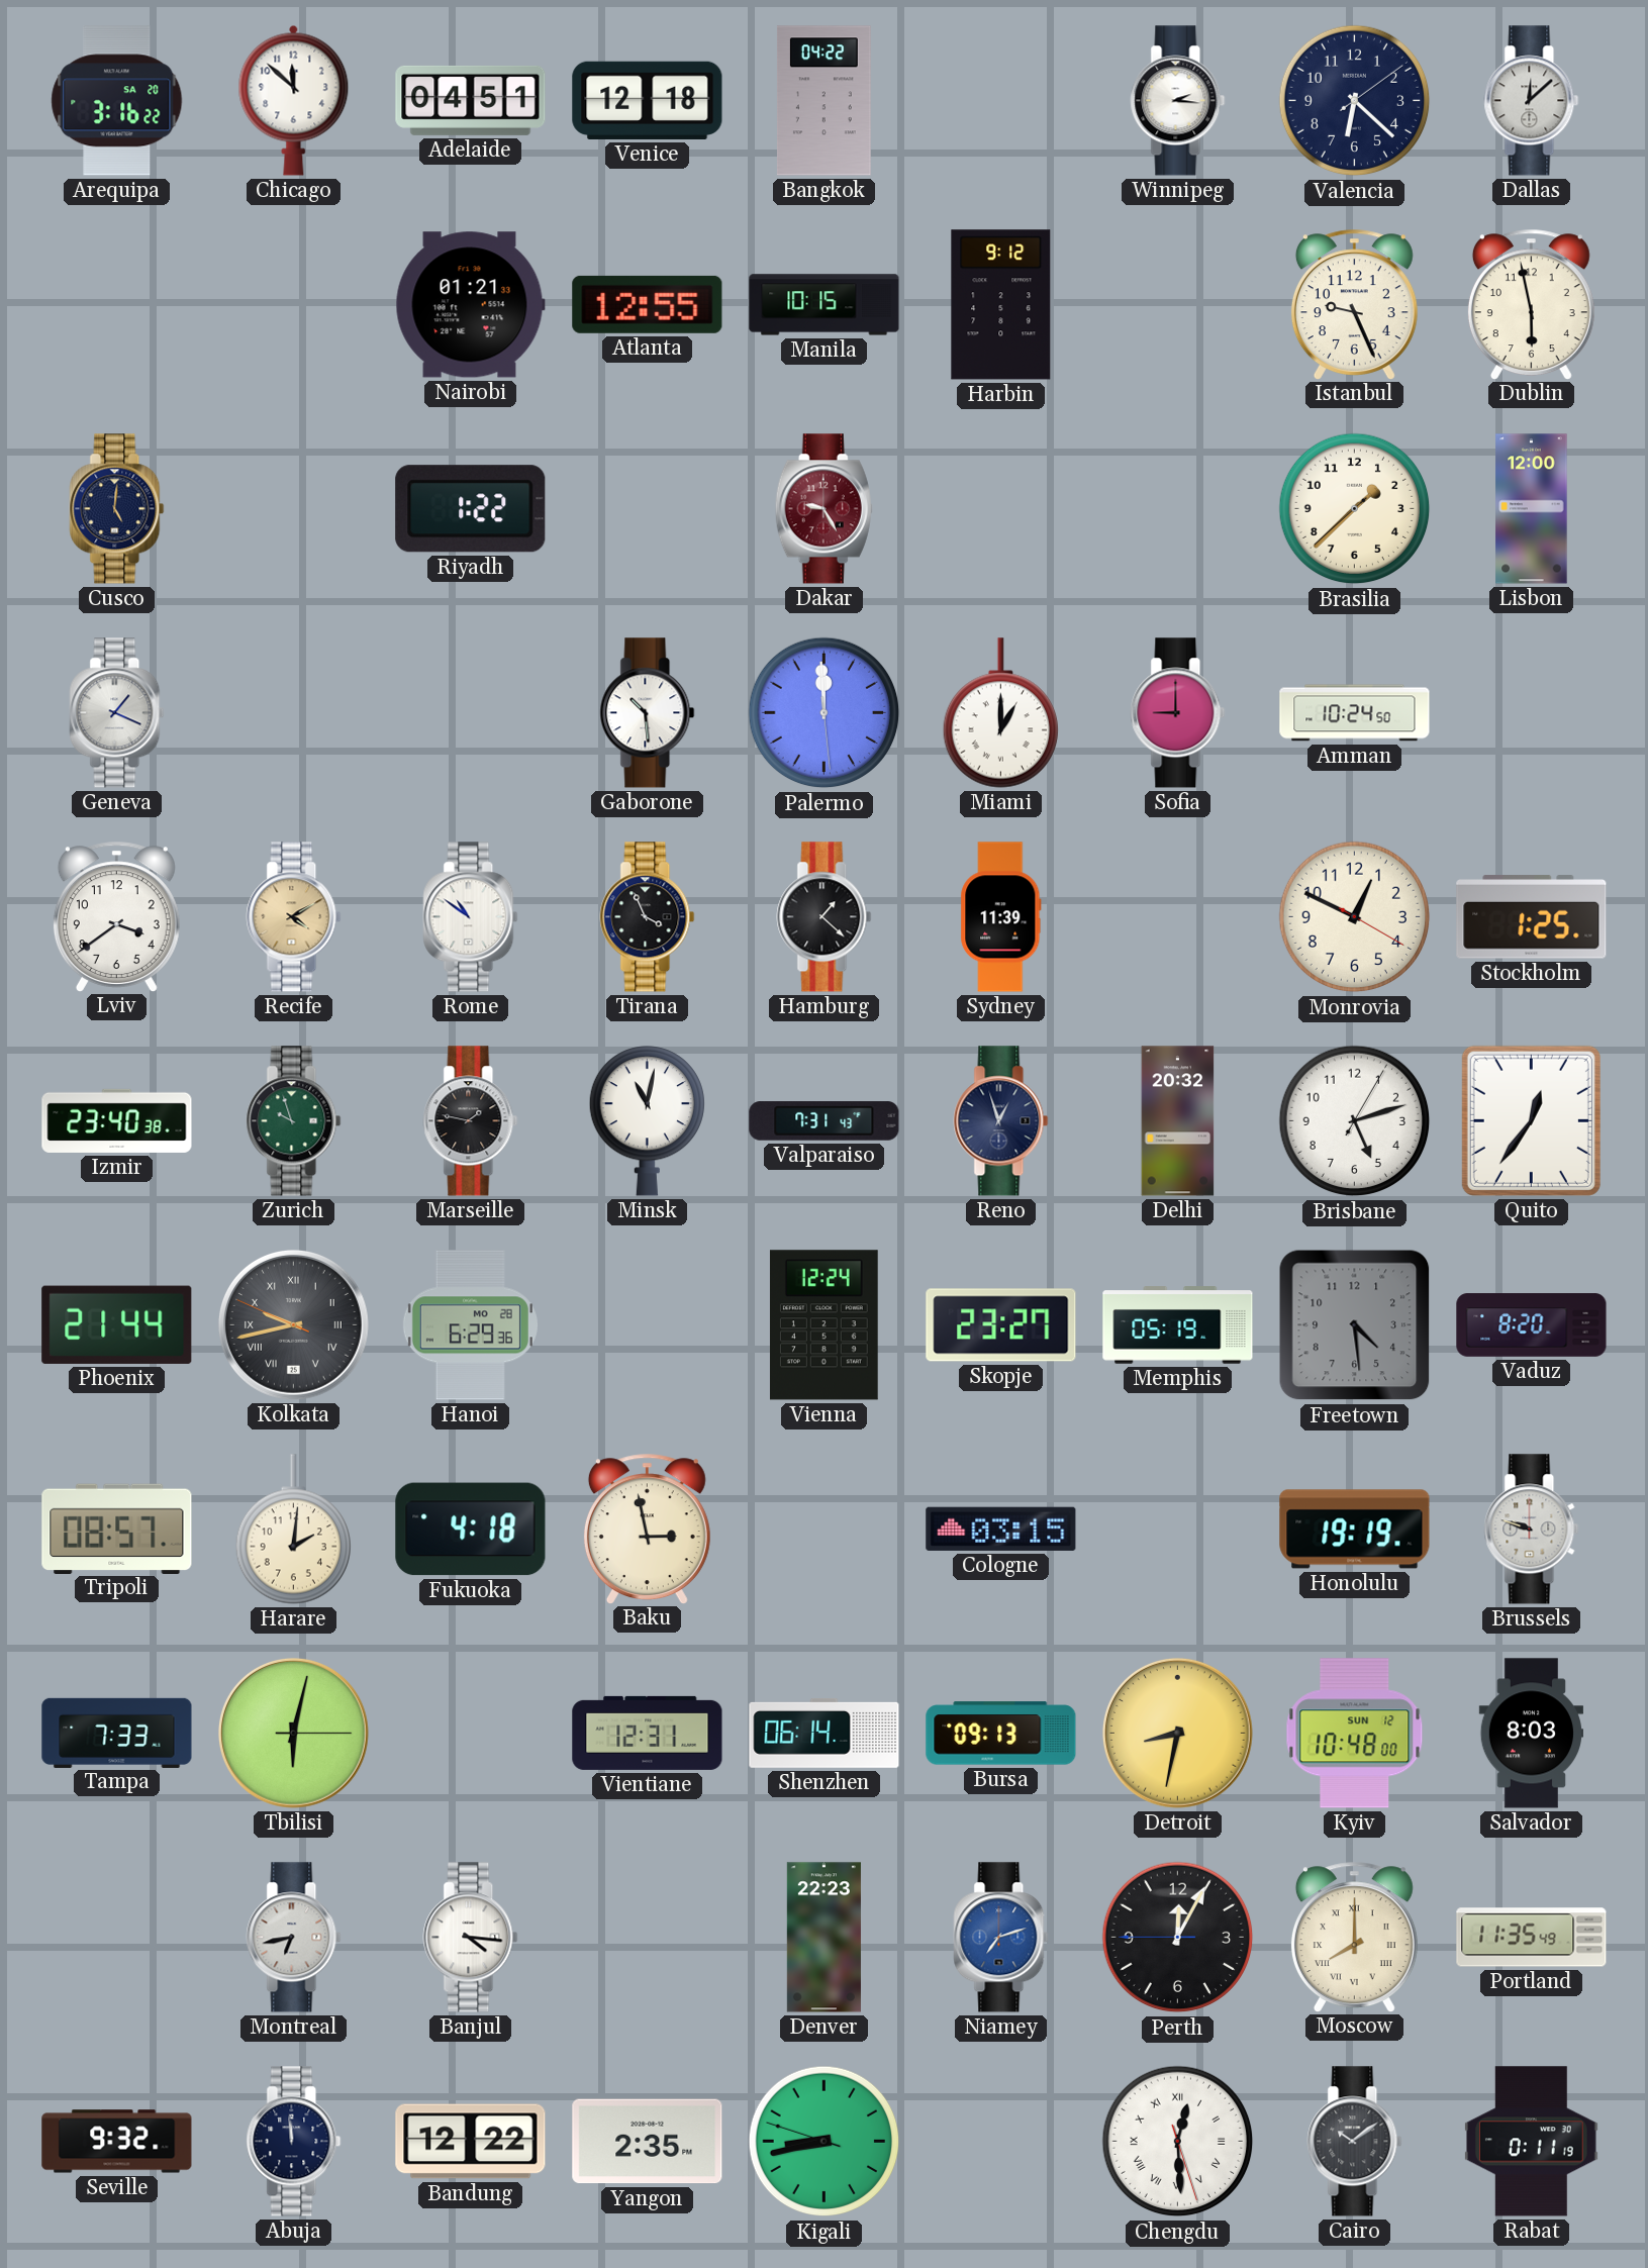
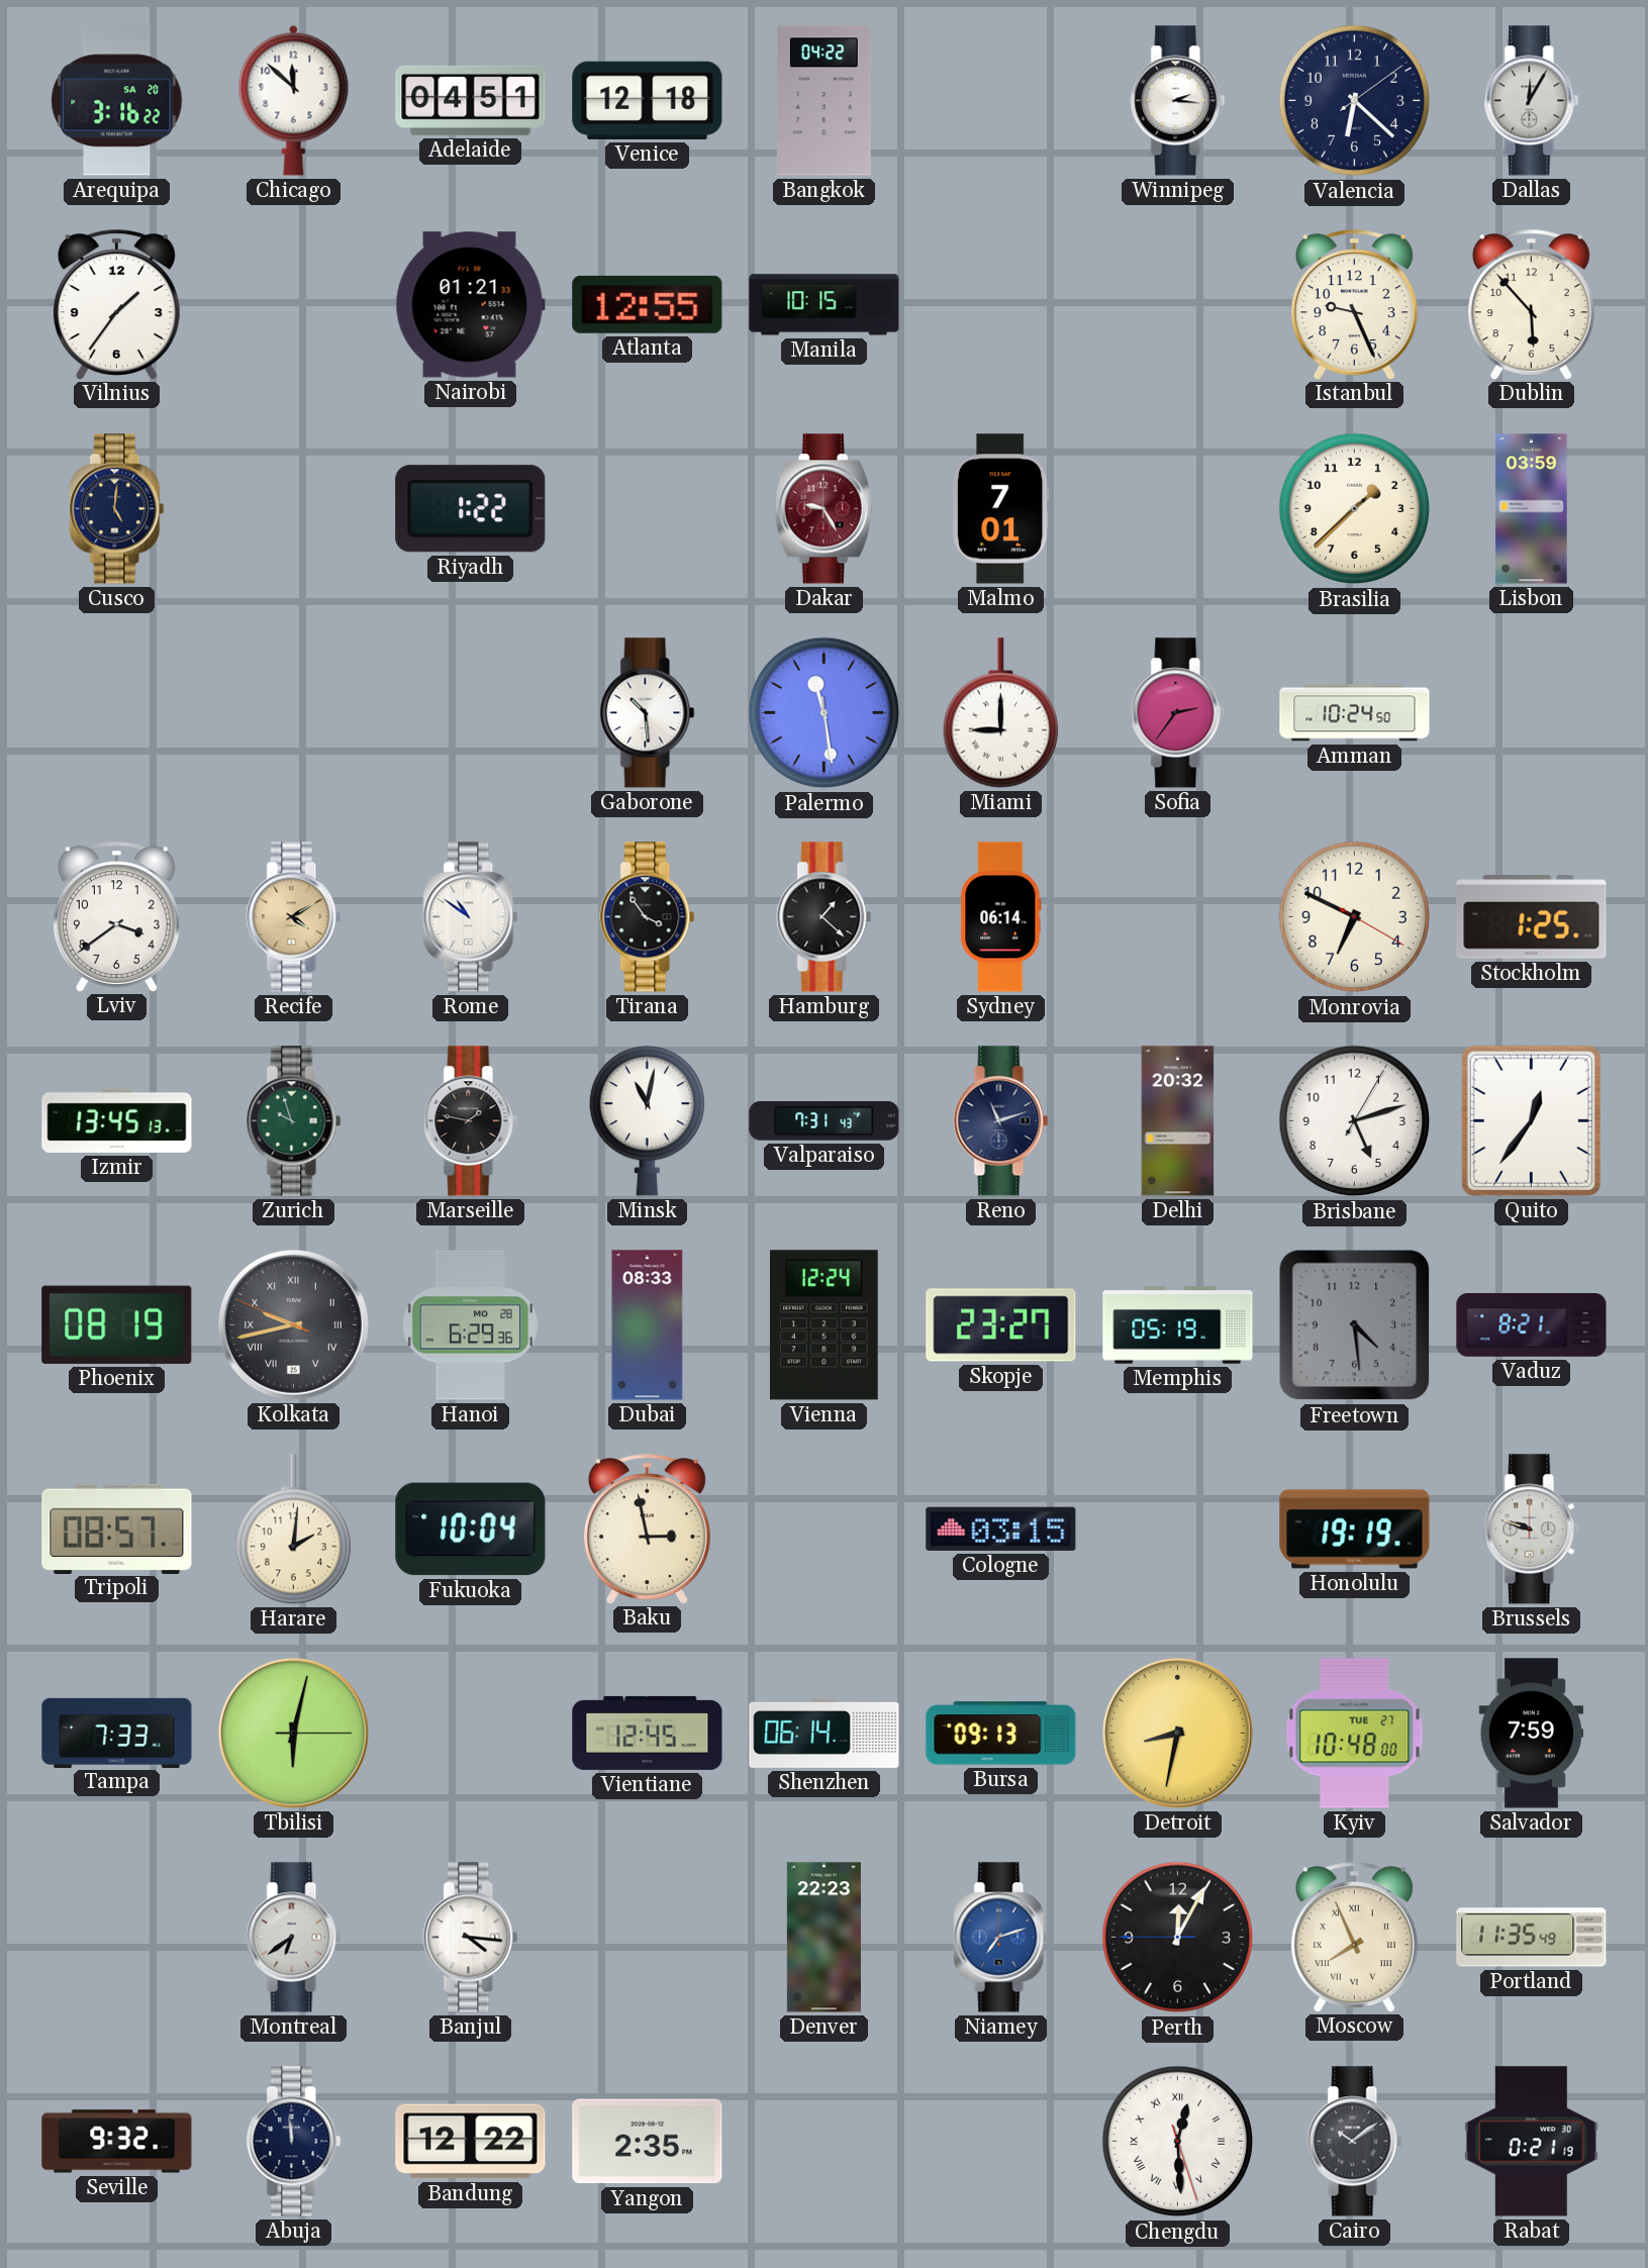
Dallas: 12:08 -> 12:05
Vilnius: none -> 1:36
Harbin: 9:12 -> none
Dublin: 5:58 -> 5:53
Malmo: none -> 7:01
Lisbon: 12:00 -> 03:59
Geneva: 1:19 -> none
Palermo: 11:59 -> 11:28
Miami: 1:00 -> 9:00
Sofia: 9:00 -> 2:36
Tirana: 3:56 -> 3:54
Sydney: 11:39 -> 06:14
Monrovia: 12:49 -> 6:49
Izmir: 23:40 -> 13:45
Reno: 12:57 -> 11:12
Phoenix: 21:44 -> 08:19
Dubai: none -> 08:33
Vaduz: 8:20 -> 8:21
Fukuoka: 4:18 -> 10:04
Vientiane: 12:31 -> 12:45
Kyiv date: SUN 12 -> TUE 27
Salvador: 8:03 -> 7:59
Montreal: 6:43 -> 6:39
Moscow: 8:00 -> 7:56
Kigali: 8:42 -> none
Rabat: 0:11 -> 0:21
